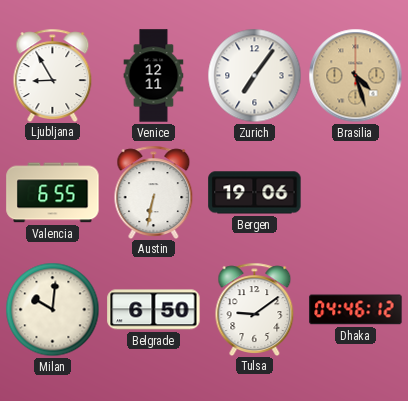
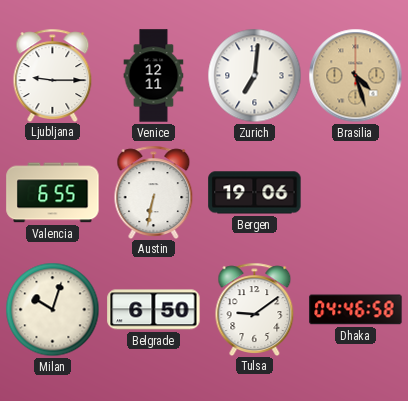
Ljubljana: 8:55 -> 9:15
Zurich: 7:06 -> 7:01
Milan: 10:01 -> 10:03
Dhaka: 04:46:12 -> 04:46:58
